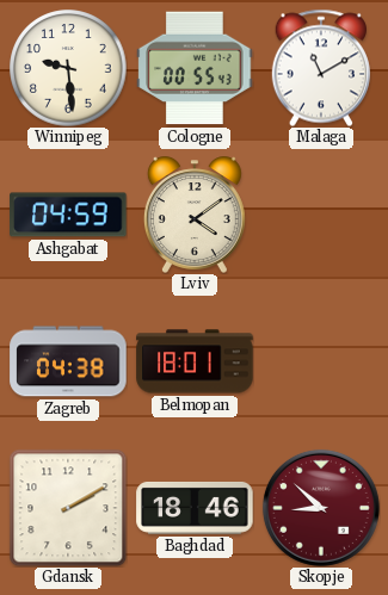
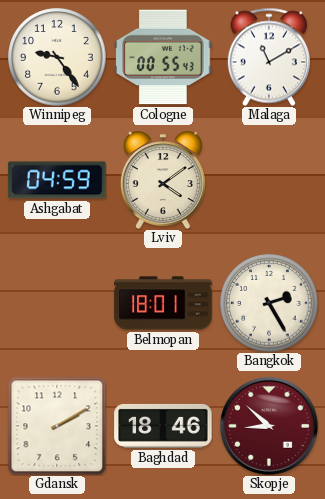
Winnipeg: 9:29 -> 9:24
Zagreb: 04:38 -> none
Bangkok: none -> 2:25
